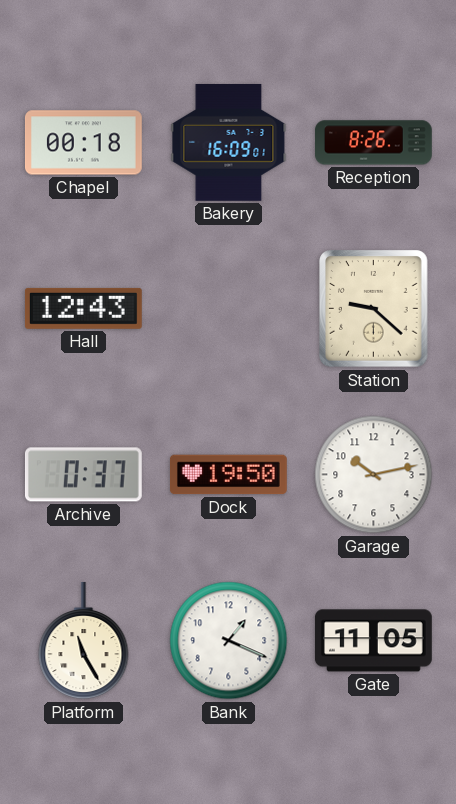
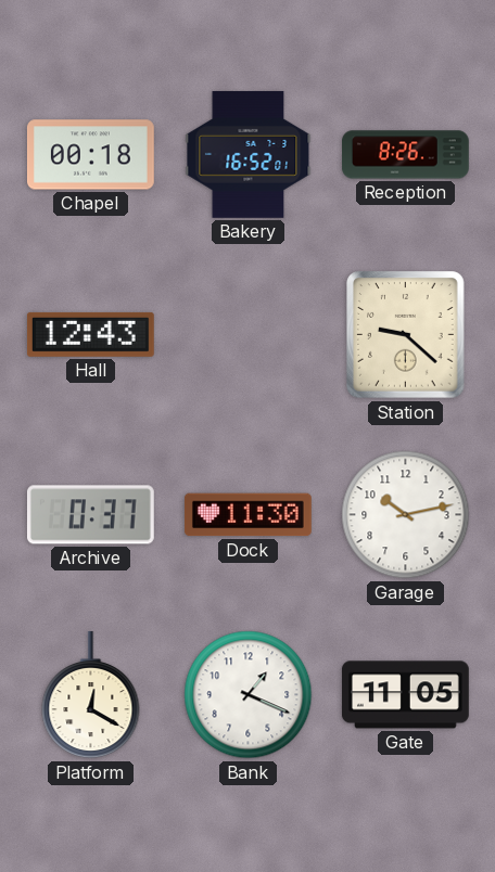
Bakery: 16:09 -> 16:52
Dock: 19:50 -> 11:30
Platform: 11:25 -> 12:20
